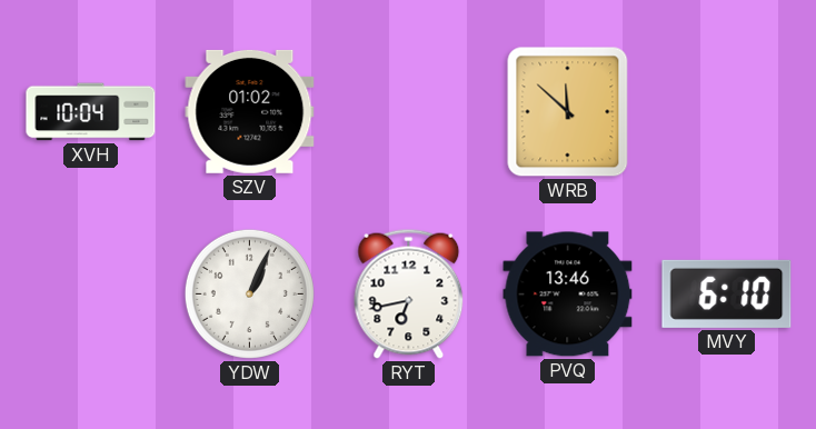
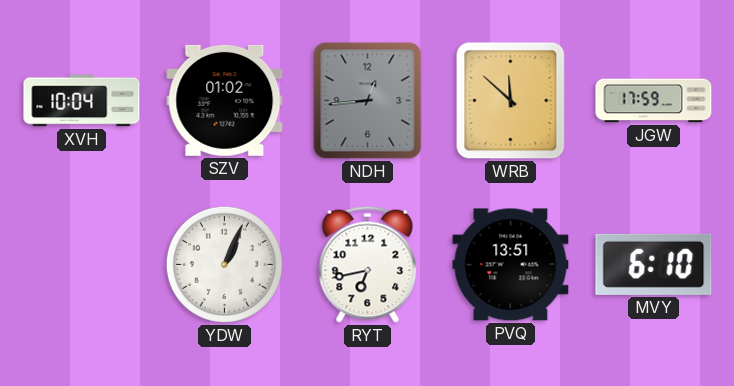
NDH: none -> 12:44
JGW: none -> 17:59
PVQ: 13:46 -> 13:51
